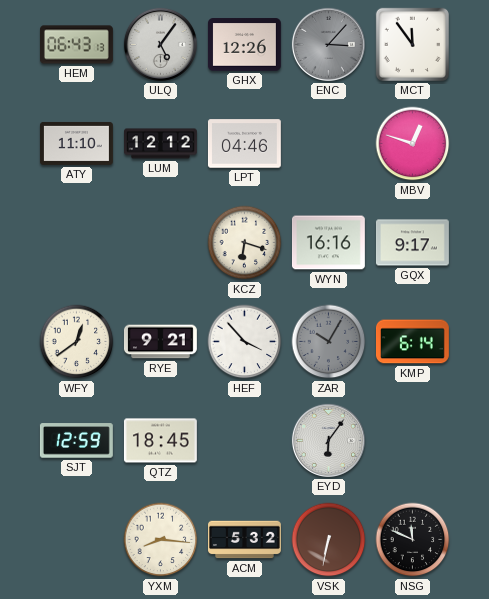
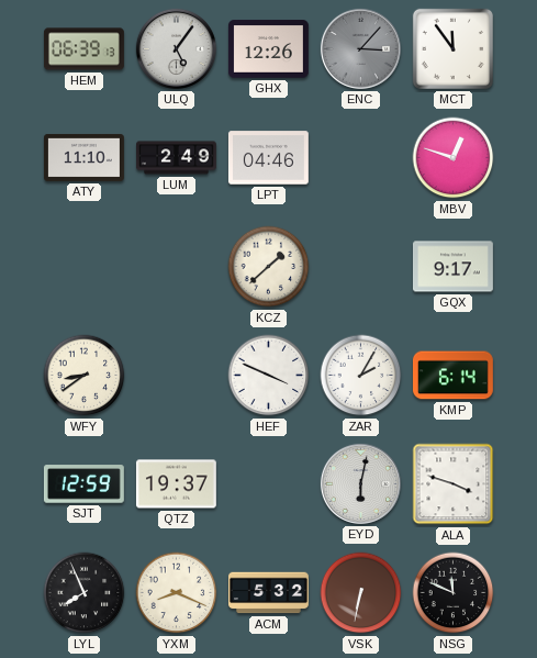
HEM: 06:43 -> 06:39
LUM: 12:12 -> 2:49
KCZ: 6:18 -> 1:38
WYN: 16:16 -> none
WFY: 12:39 -> 8:39
RYE: 9:21 -> none
HEF: 3:53 -> 3:49
ZAR: 10:05 -> 2:05
ZAR dial: grey -> white
QTZ: 18:45 -> 19:37
EYD: 6:06 -> 6:02
ALA: none -> 3:48
LYL: none -> 7:56
YXM: 8:16 -> 8:19
